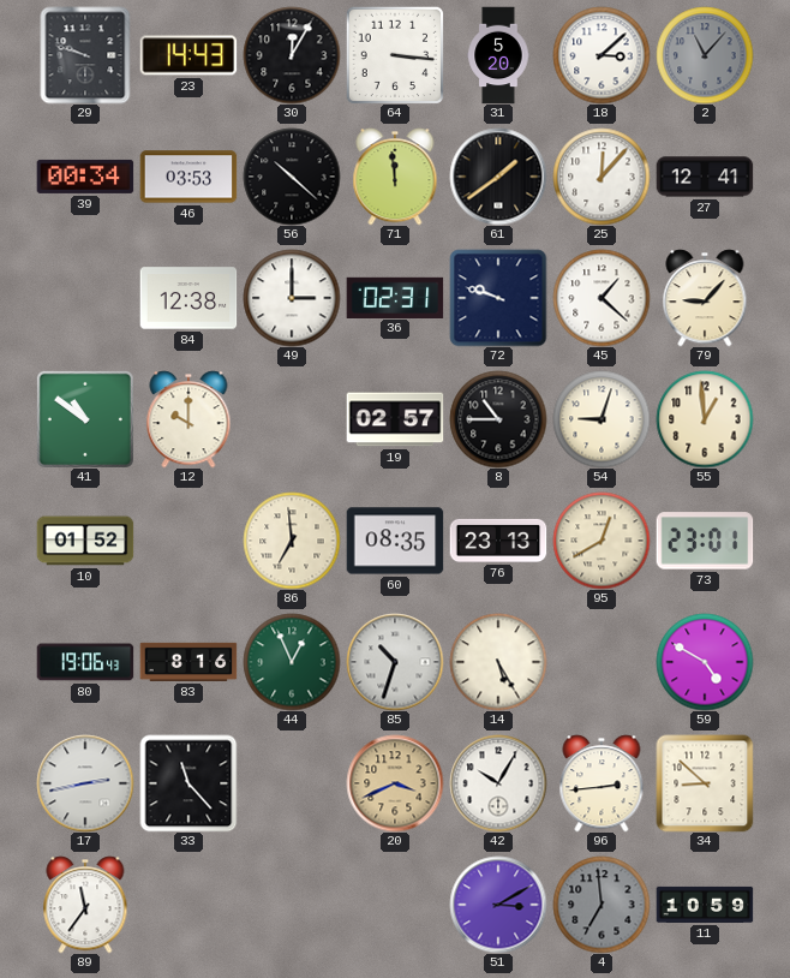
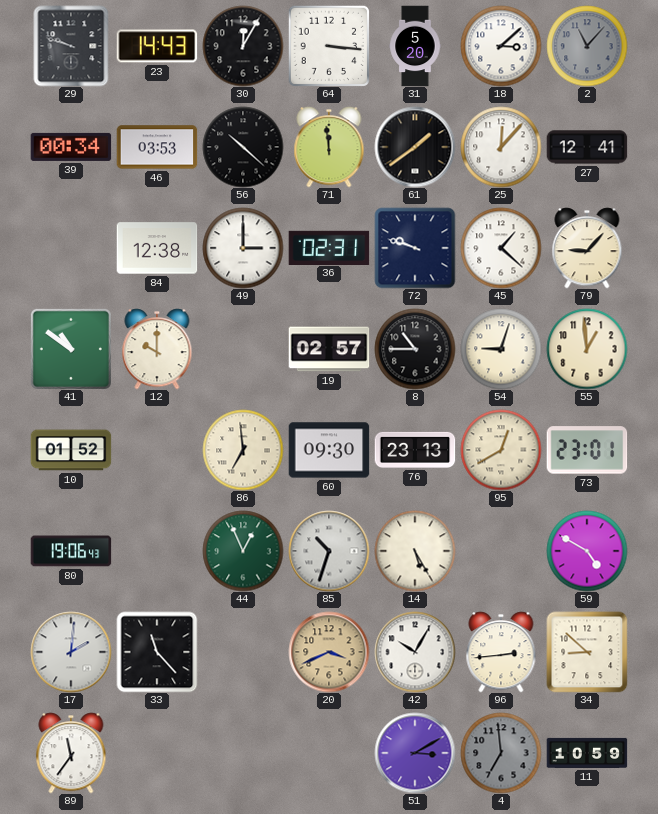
60: 08:35 -> 09:30
83: 8:16 -> none
17: 2:43 -> 2:01
